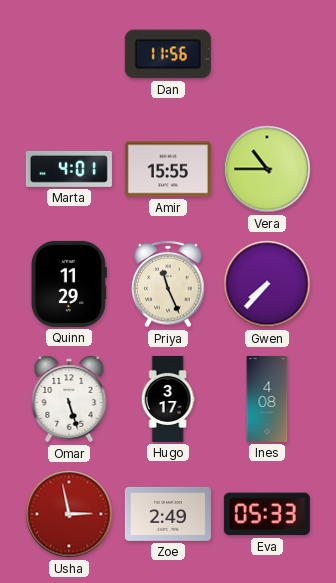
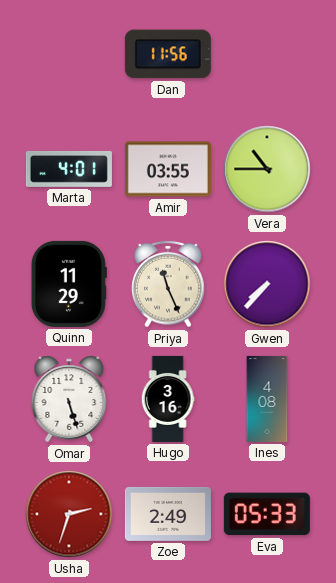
Amir: 15:55 -> 03:55
Hugo: 3:17 -> 3:16
Usha: 2:58 -> 2:33
